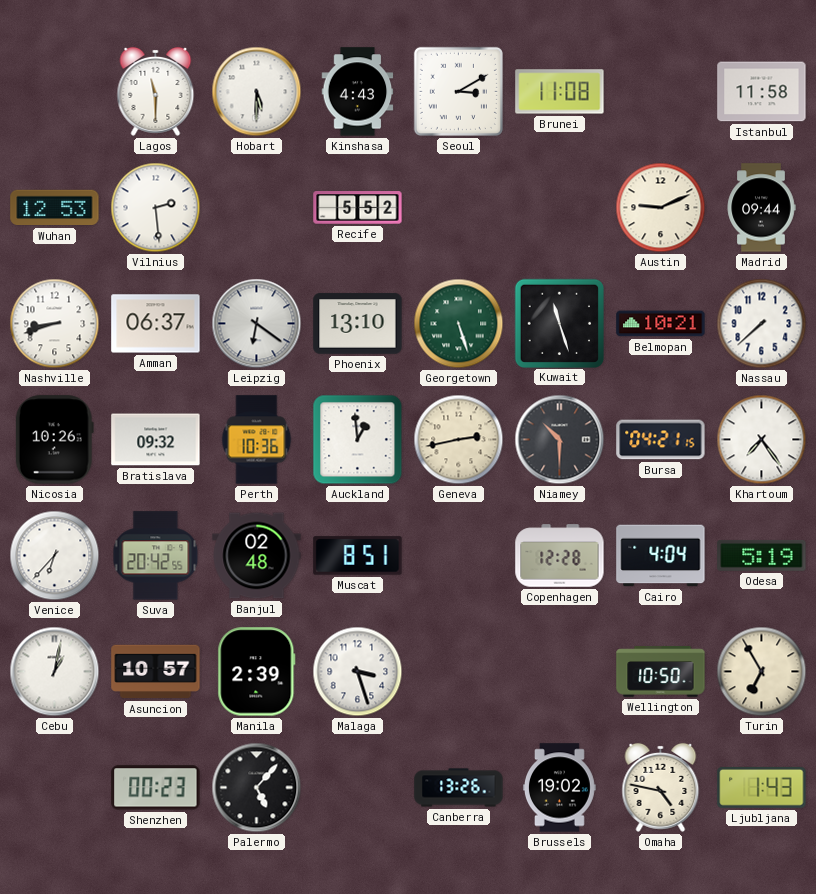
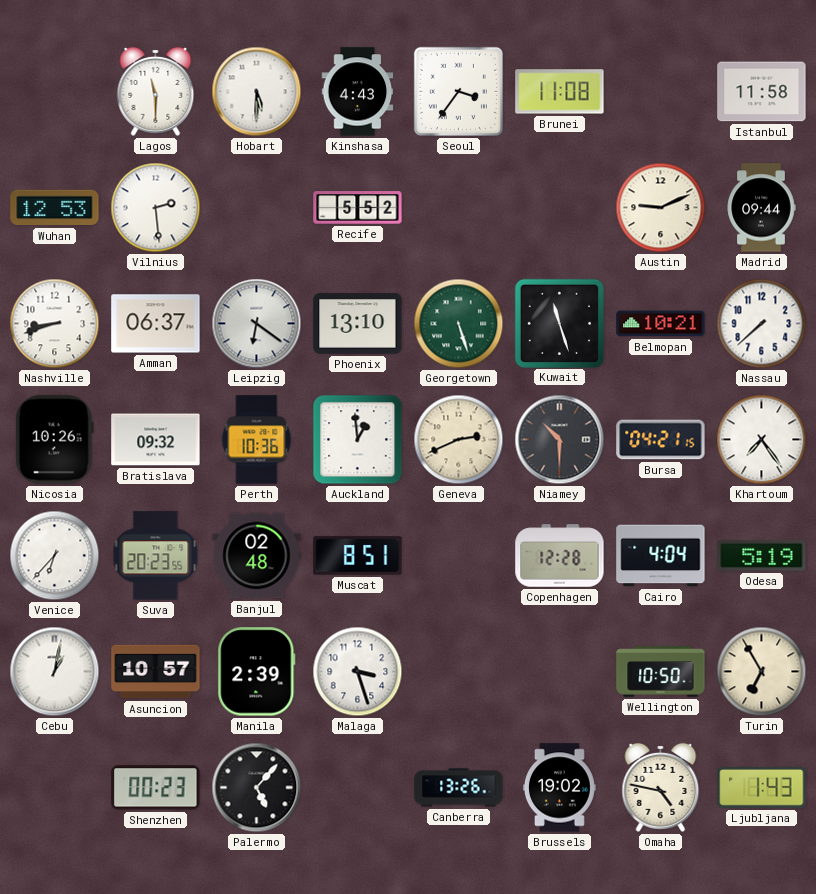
Seoul: 3:10 -> 3:36
Geneva: 2:43 -> 2:41
Suva: 20:42 -> 20:23
